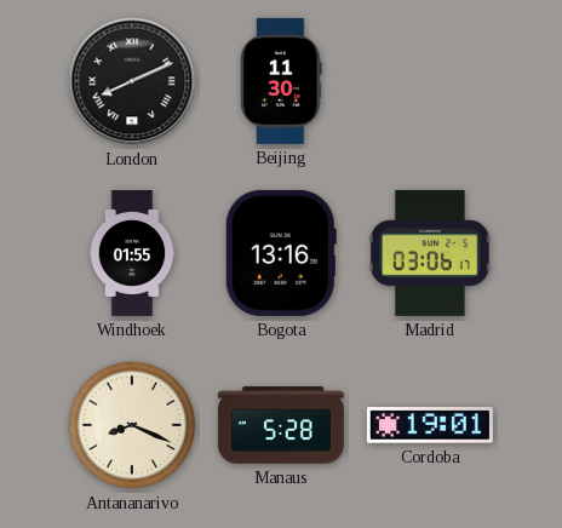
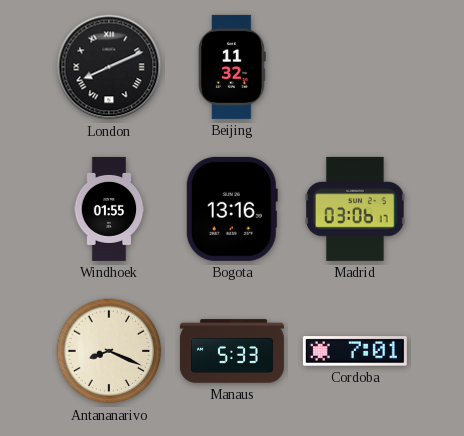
Beijing: 11:30 -> 11:32
Manaus: 5:28 -> 5:33
Cordoba: 19:01 -> 7:01
